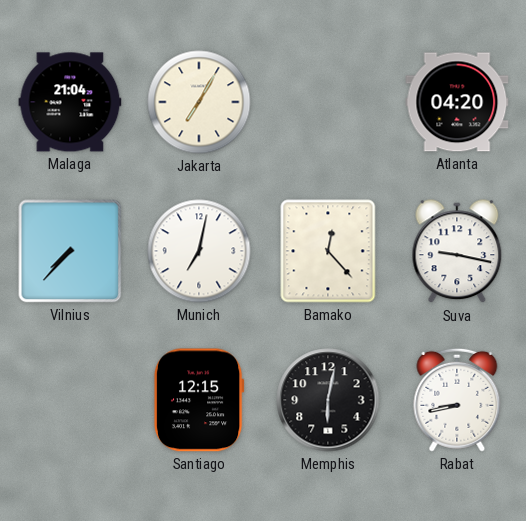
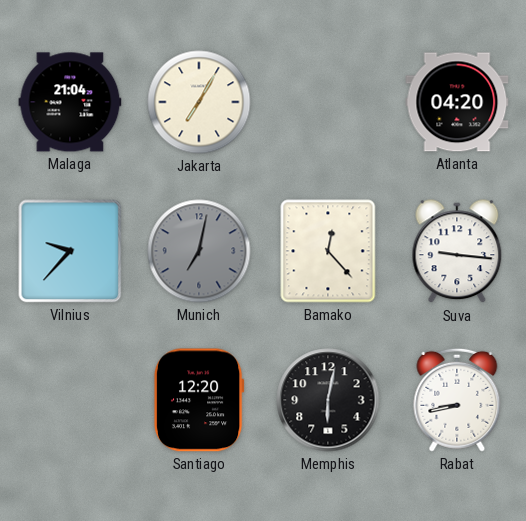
Vilnius: 7:37 -> 9:37
Munich dial: white -> grey
Suva: 9:17 -> 9:16
Santiago: 12:15 -> 12:20
